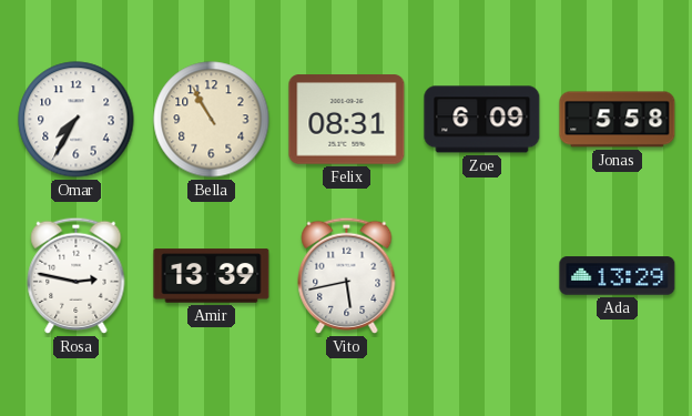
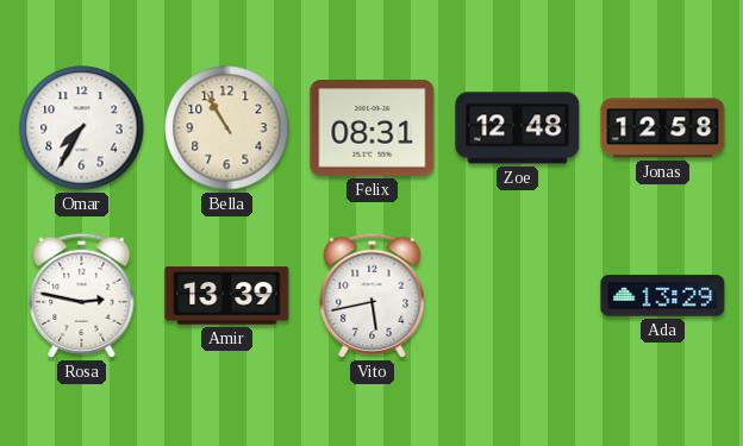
Zoe: 6:09 -> 12:48
Jonas: 5:58 -> 12:58
